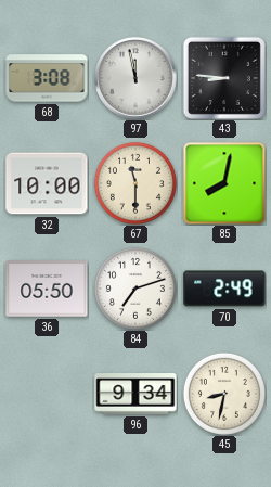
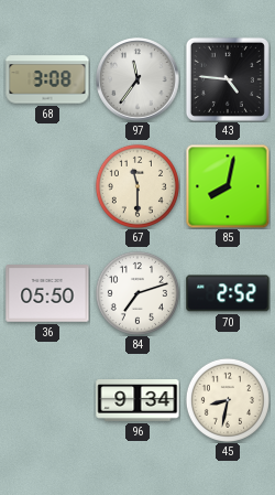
97: 11:58 -> 11:36
43: 8:46 -> 4:46
32: 10:00 -> none
70: 2:49 -> 2:52
